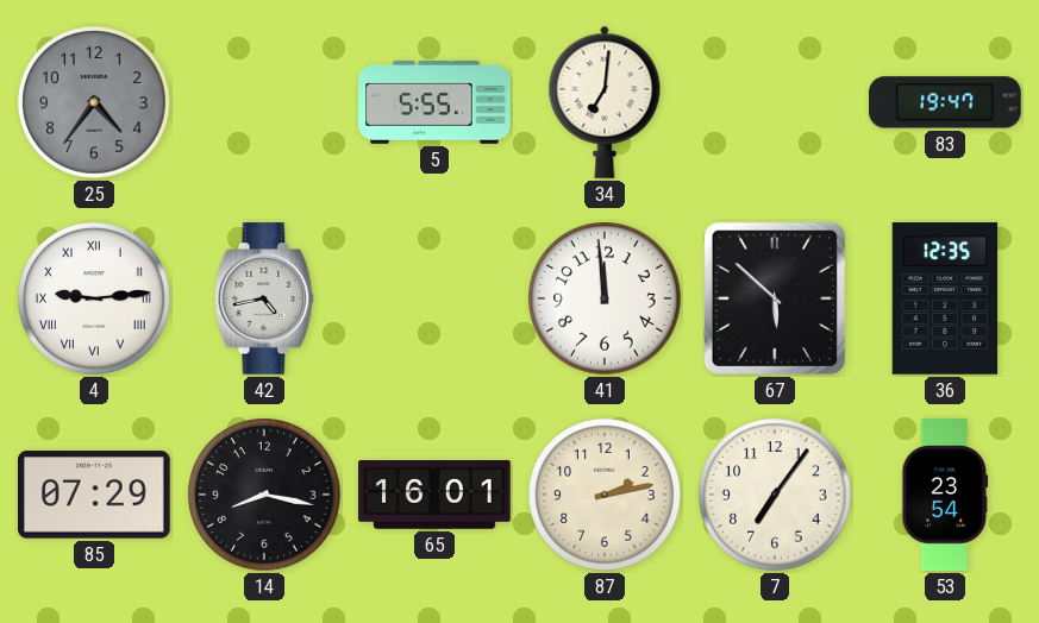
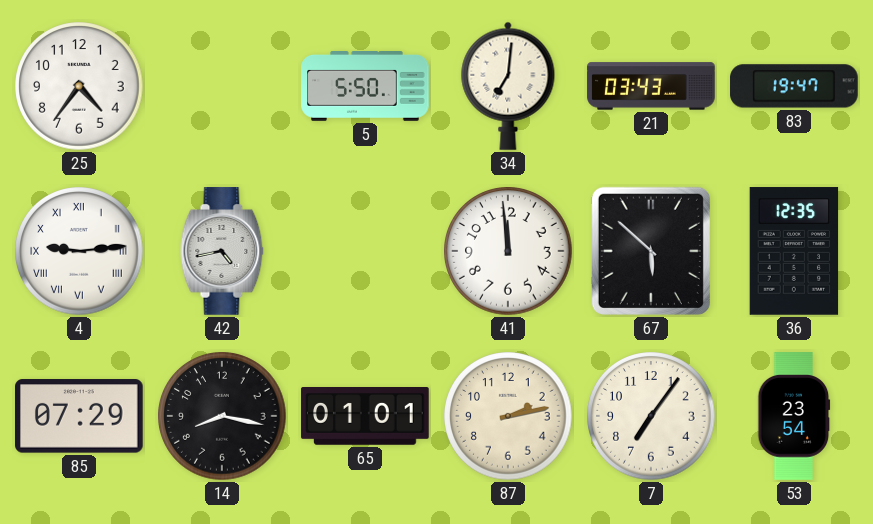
25 dial: grey -> white
5: 5:55 -> 5:50
21: none -> 03:43
65: 16:01 -> 01:01
